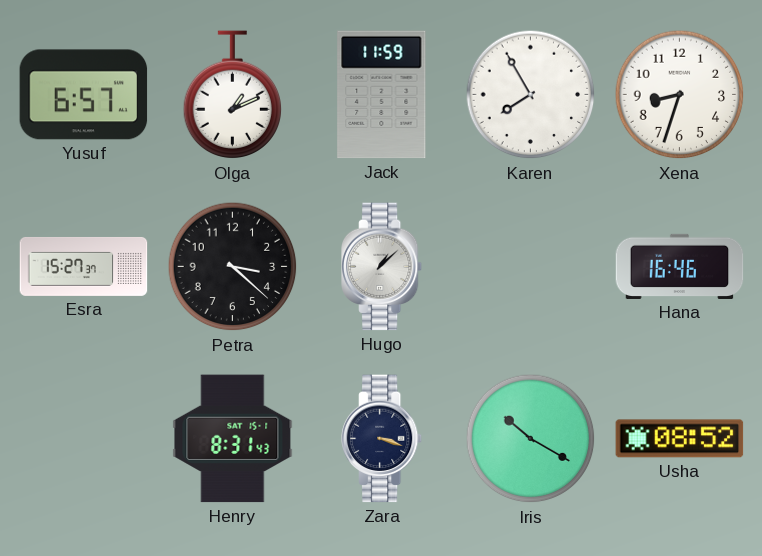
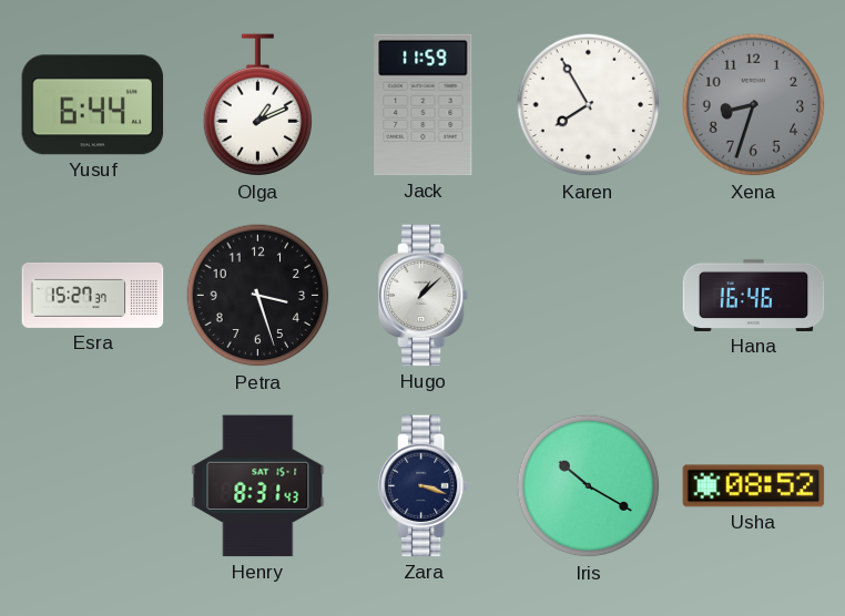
Yusuf: 6:57 -> 6:44
Xena dial: white -> grey
Petra: 3:22 -> 3:27
